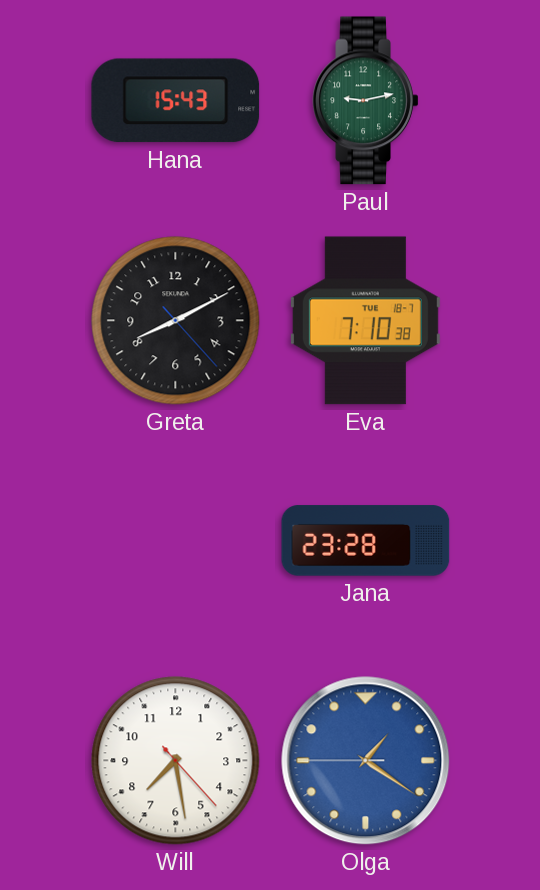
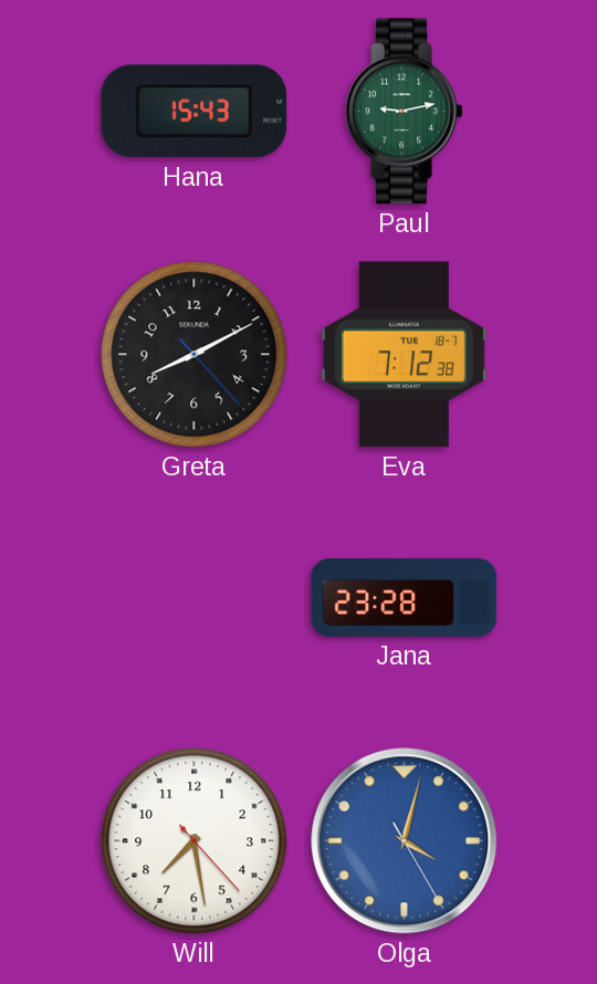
Eva: 7:10 -> 7:12
Olga: 1:20 -> 4:02
